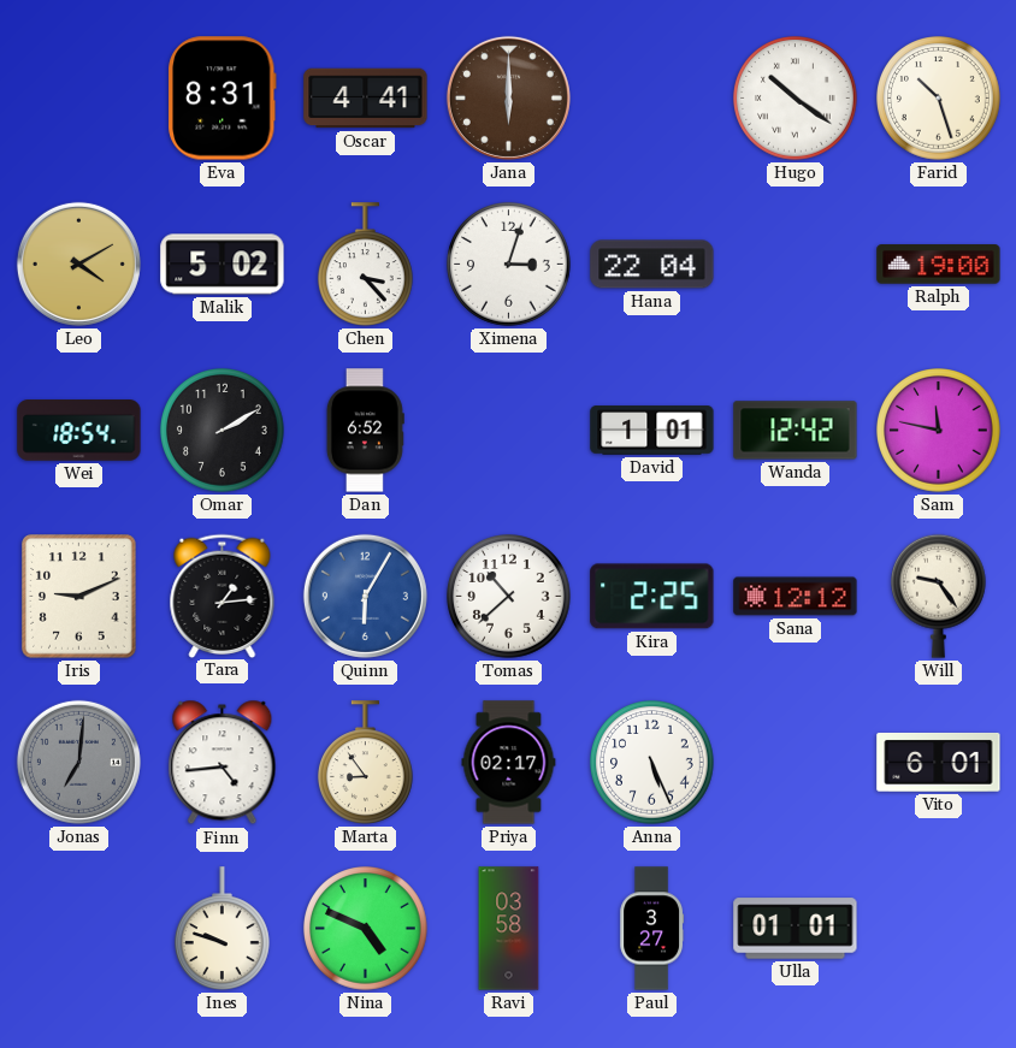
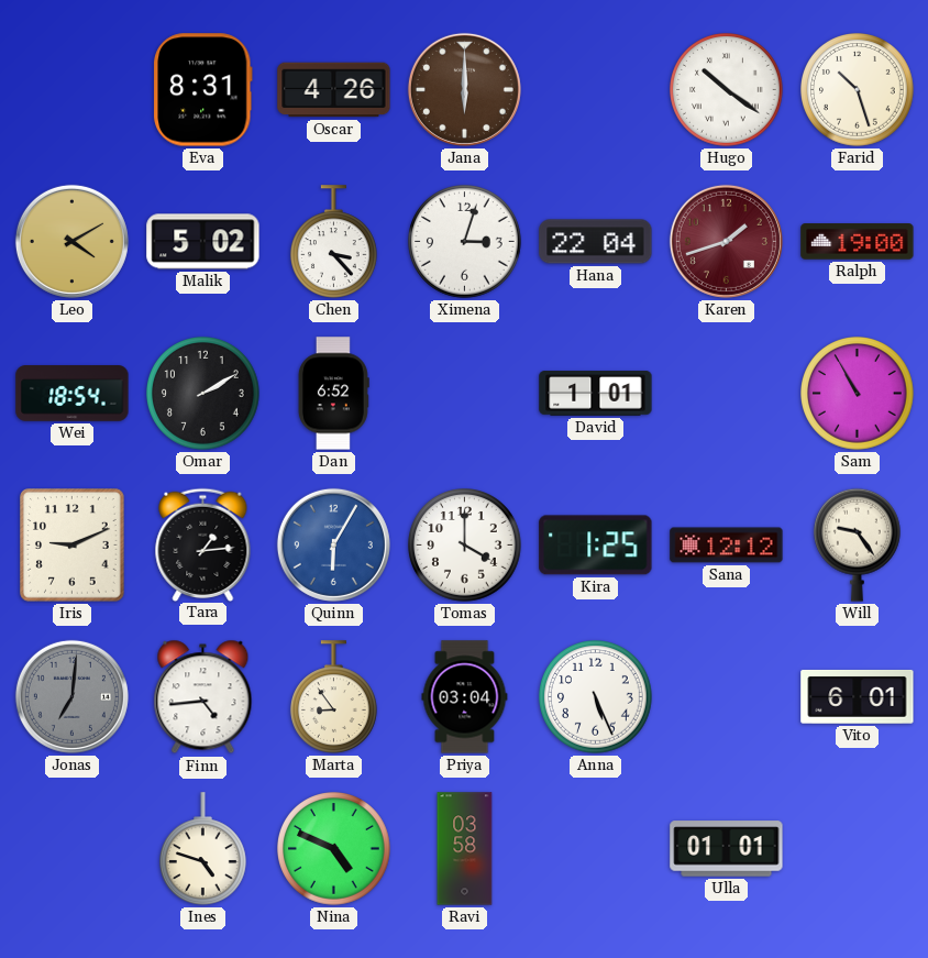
Oscar: 4:41 -> 4:26
Karen: none -> 1:42
Wanda: 12:42 -> none
Sam: 11:47 -> 10:55
Tomas: 10:38 -> 4:00
Kira: 2:25 -> 1:25
Priya: 02:17 -> 03:04
Ines: 9:48 -> 4:48
Paul: 3:27 -> none
